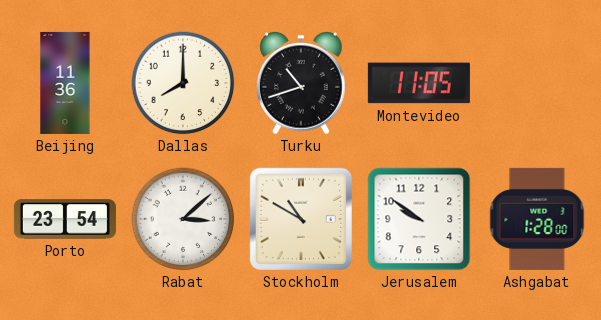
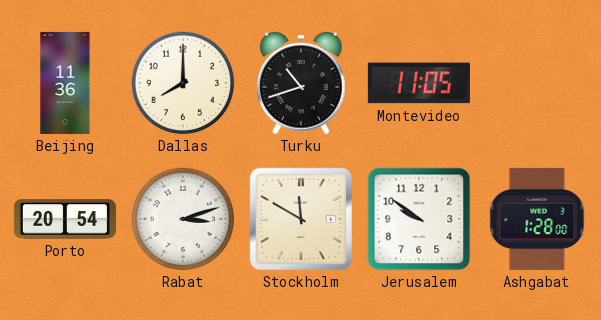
Porto: 23:54 -> 20:54
Rabat: 3:08 -> 3:12
Stockholm: 10:50 -> 11:50
